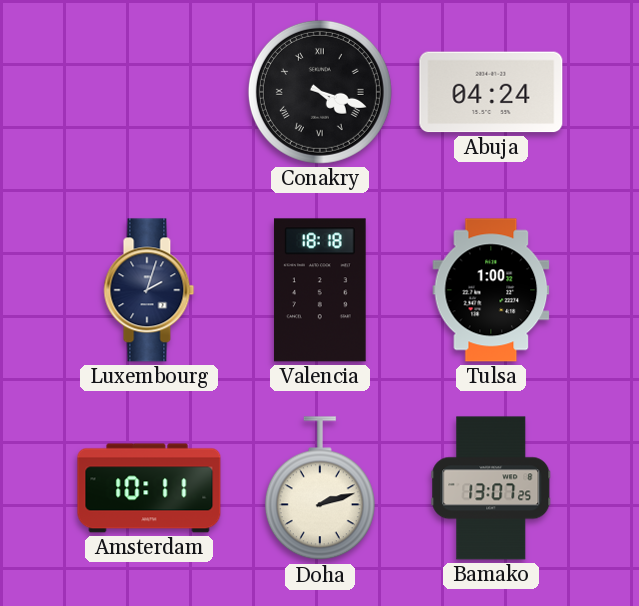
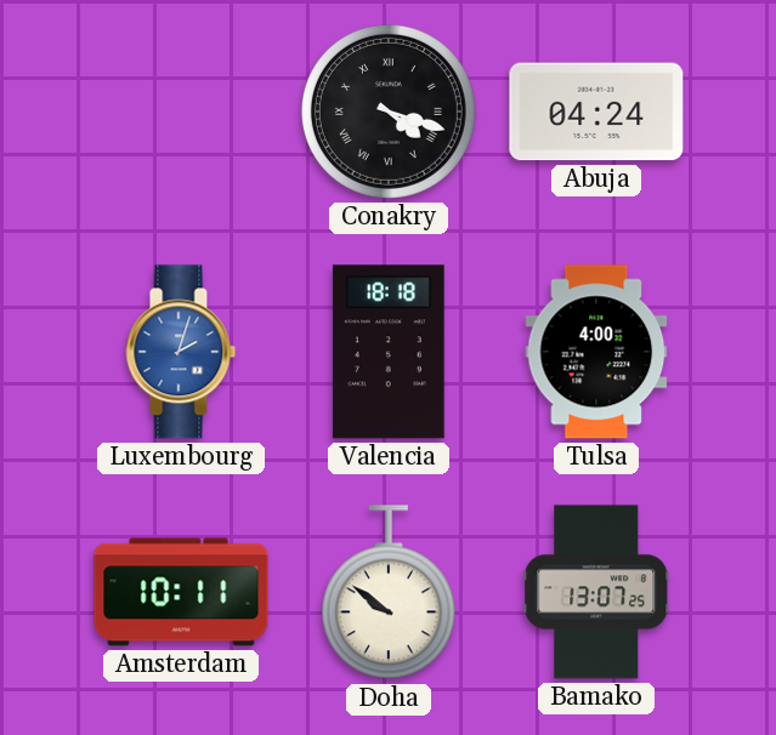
Luxembourg dial: navy -> blue
Tulsa: 1:00 -> 4:00
Doha: 2:12 -> 9:51
